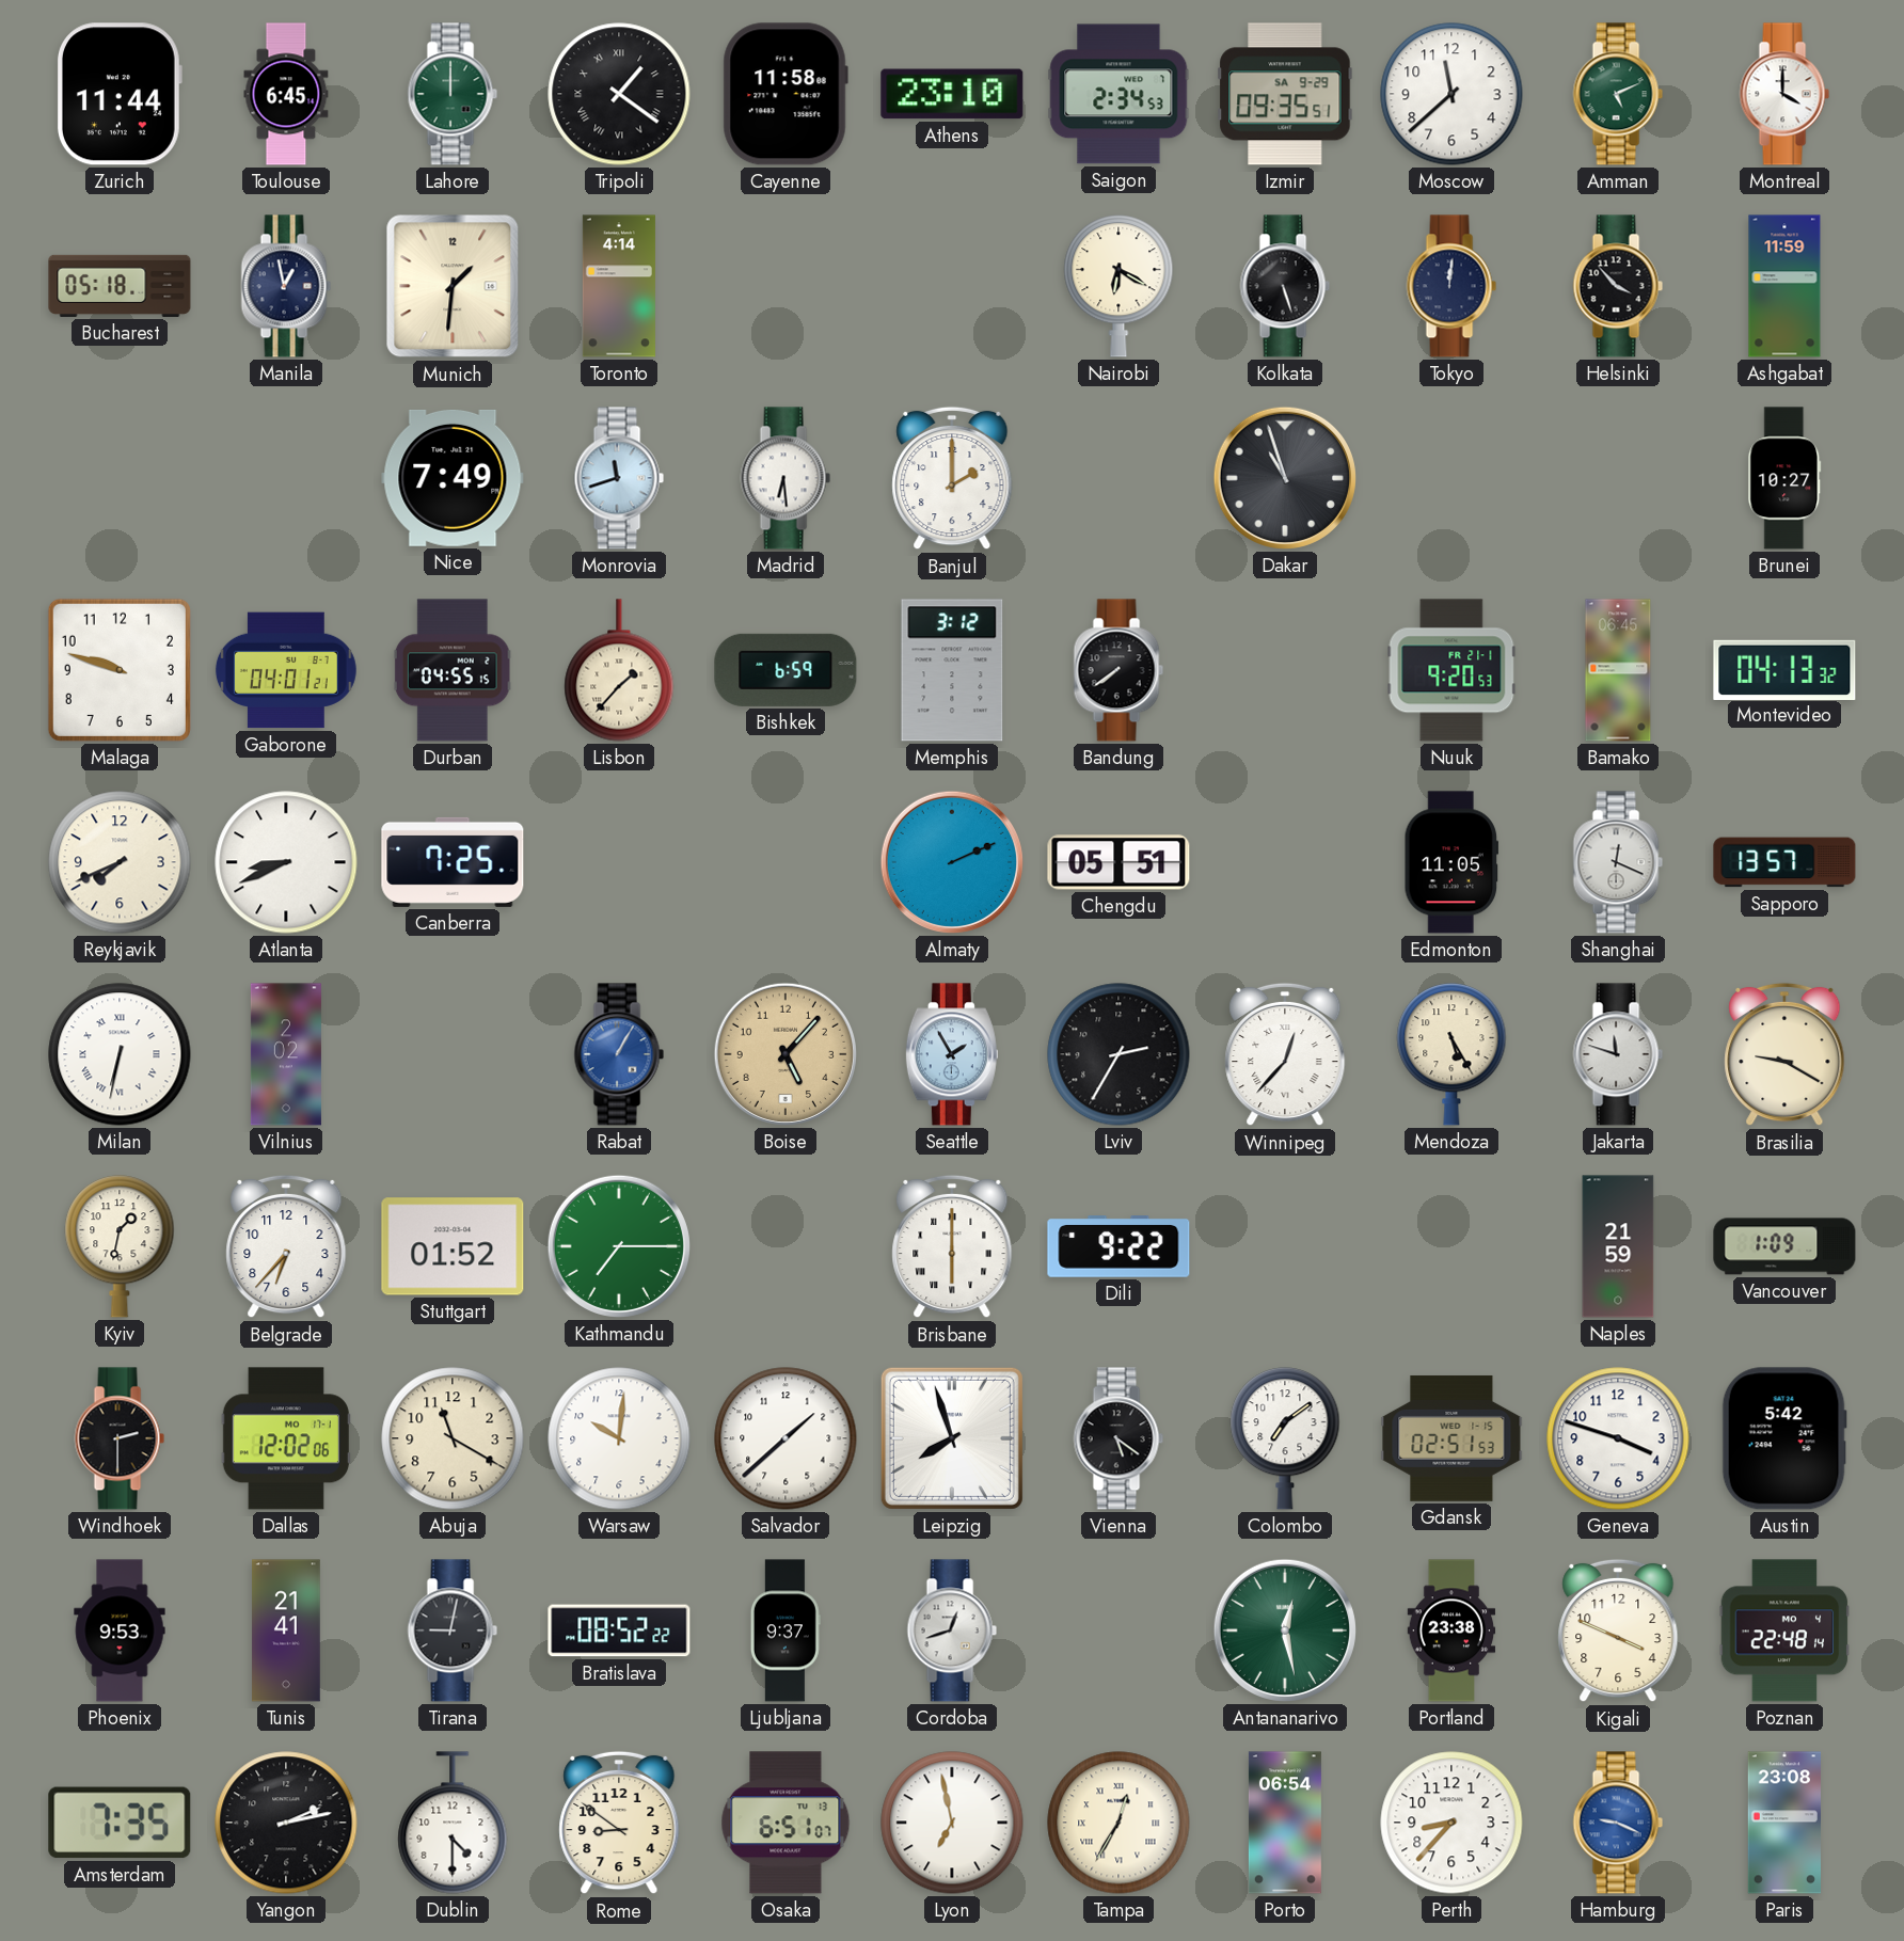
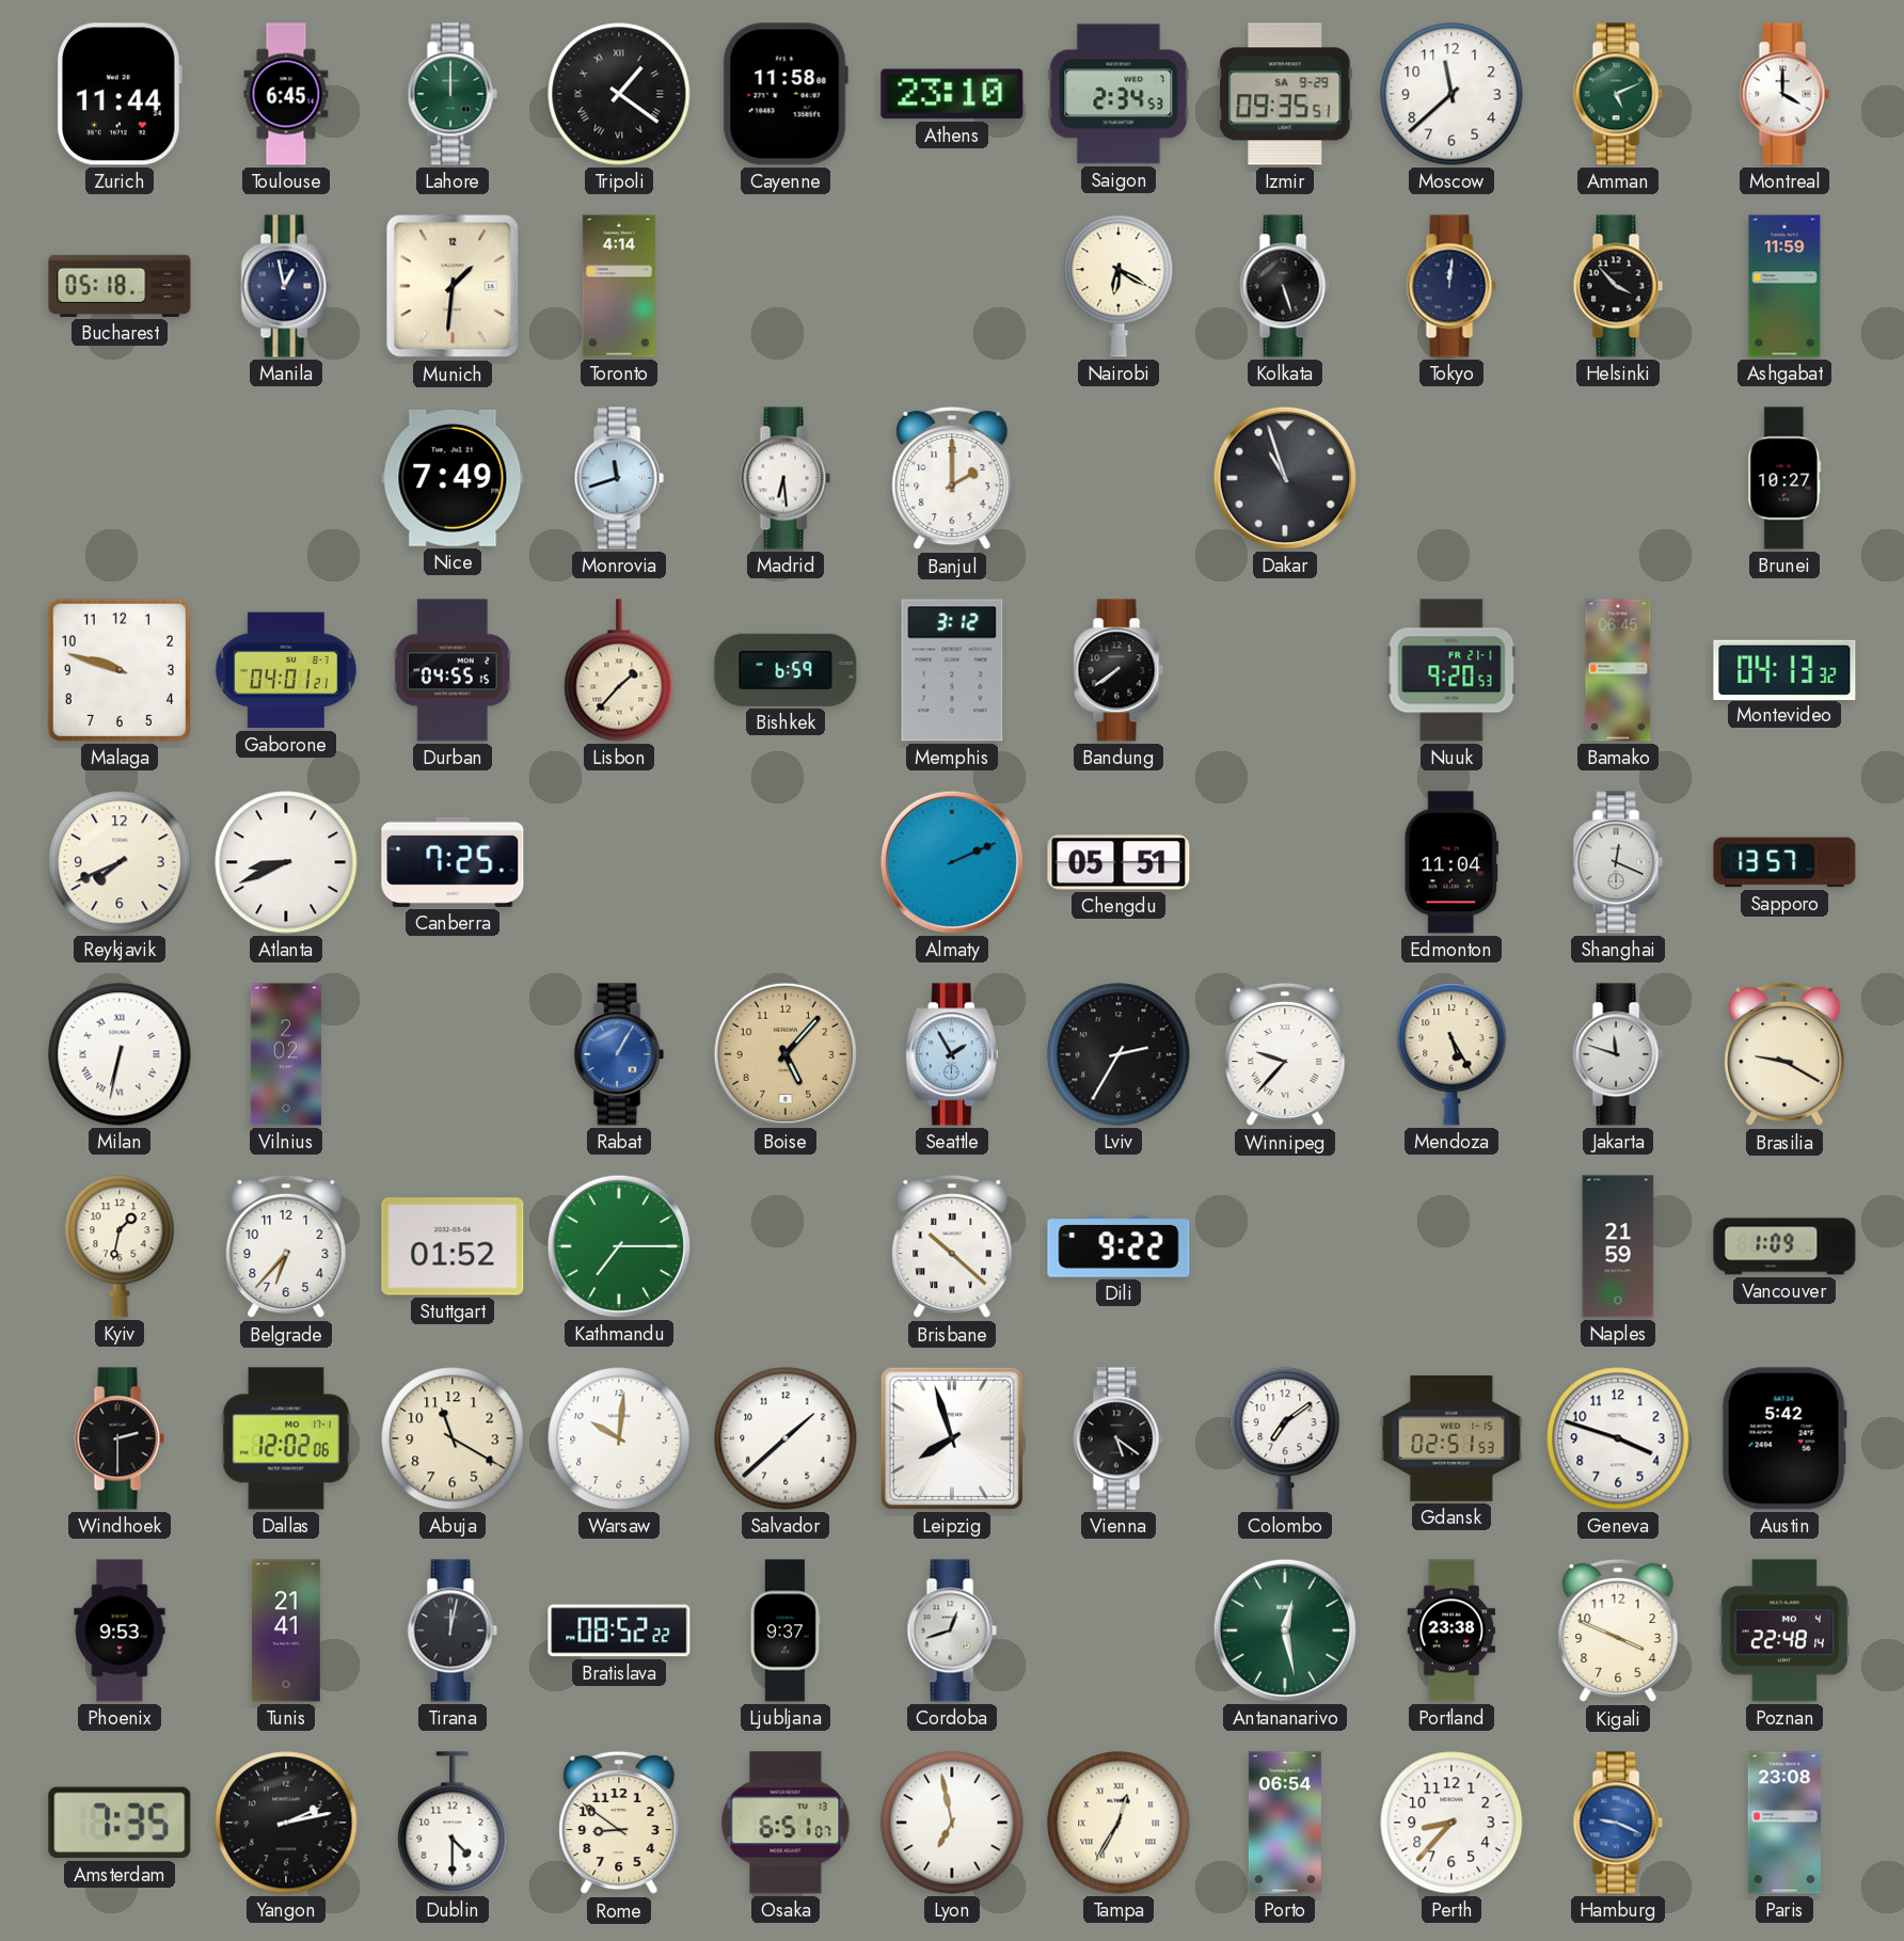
Edmonton: 11:05 -> 11:04
Winnipeg: 12:37 -> 9:37
Brisbane: 6:00 -> 10:22
Tirana: 9:02 -> 12:02
